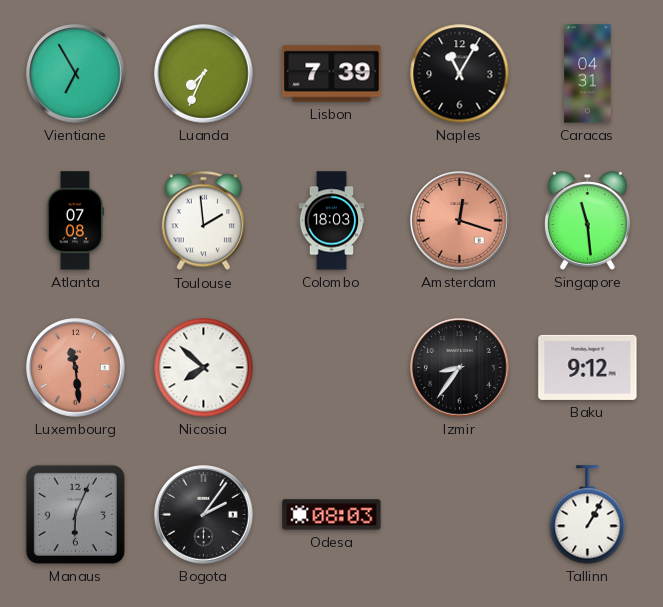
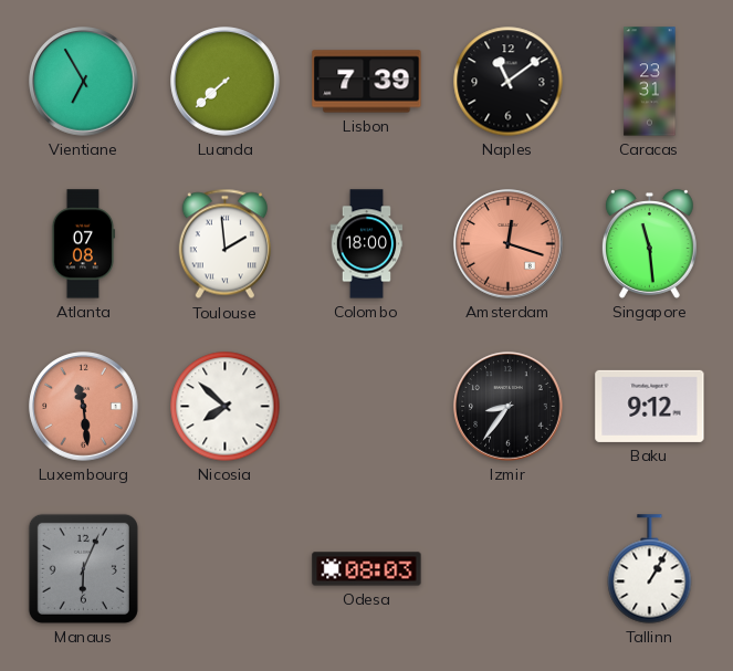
Luanda: 7:34 -> 7:38
Naples: 11:05 -> 11:09
Caracas: 04:31 -> 23:31
Colombo: 18:03 -> 18:00
Bogota: 2:06 -> none
